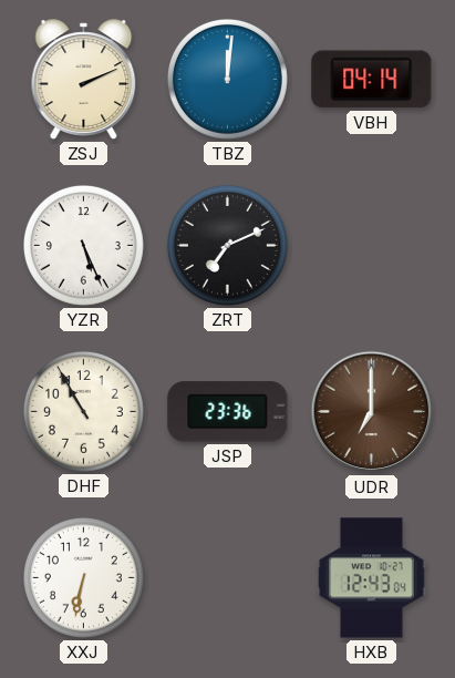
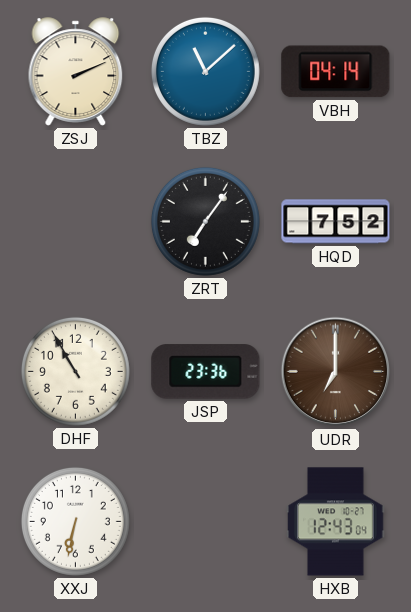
TBZ: 12:01 -> 11:08
YZR: 5:26 -> none
ZRT: 7:11 -> 7:06
HQD: none -> 7:52
